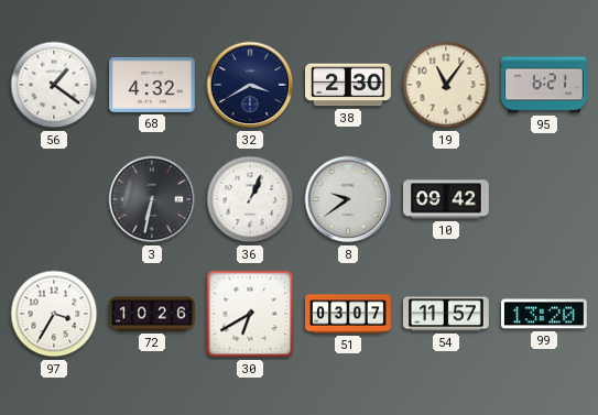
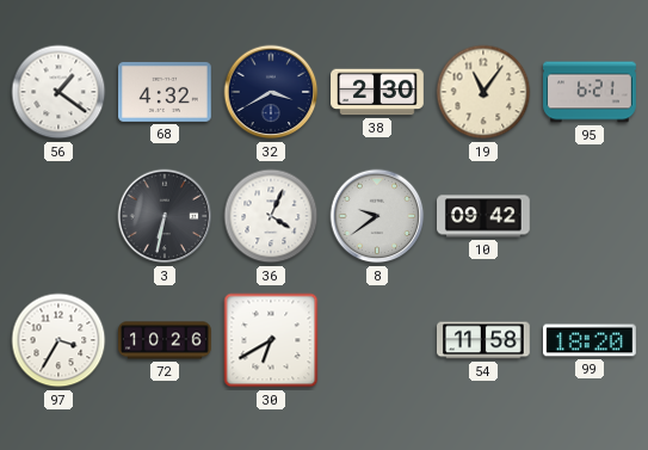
36: 1:04 -> 4:04
51: 03:07 -> none
54: 11:57 -> 11:58
99: 13:20 -> 18:20
